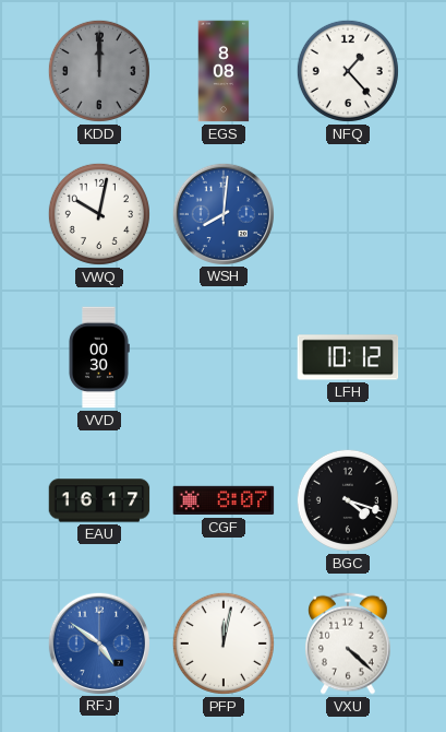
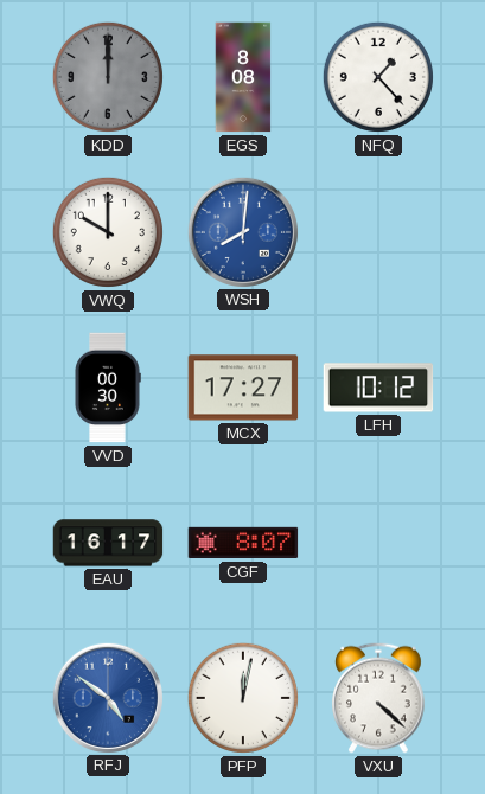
VWQ: 10:02 -> 10:00
MCX: none -> 17:27
BGC: 4:18 -> none
